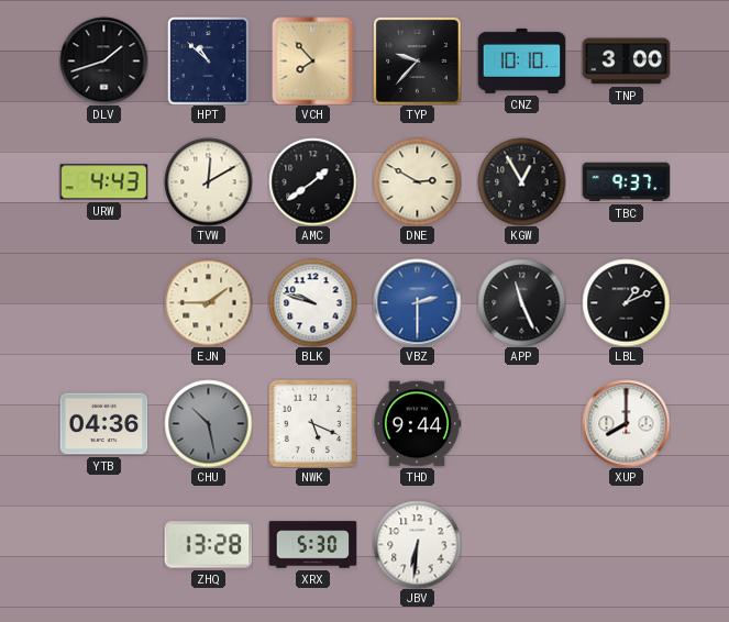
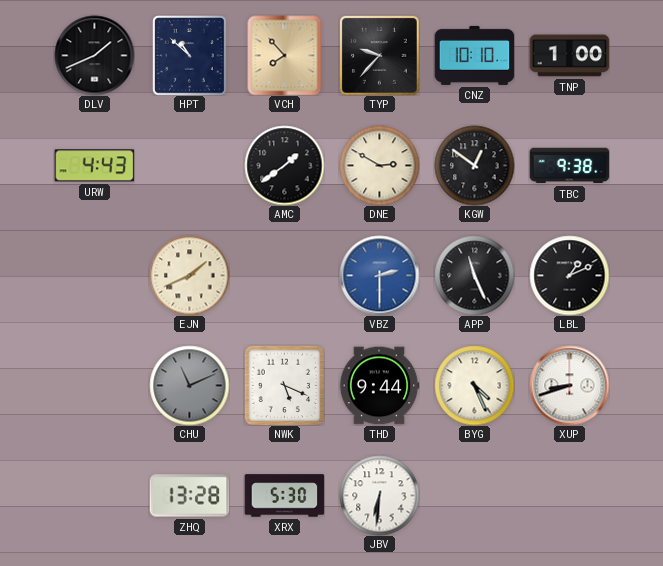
DLV: 1:42 -> 1:41
TNP: 3:00 -> 1:00
TVW: 12:10 -> none
KGW: 12:55 -> 12:51
TBC: 9:37 -> 9:38
EJN: 1:45 -> 1:41
BLK: 9:48 -> none
YTB: 04:36 -> none
CHU: 10:28 -> 11:11
BYG: none -> 4:26
XUP: 8:00 -> 8:42
